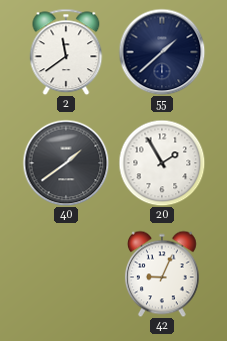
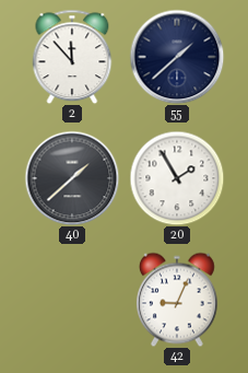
2: 11:39 -> 11:53
40: 1:39 -> 1:38
